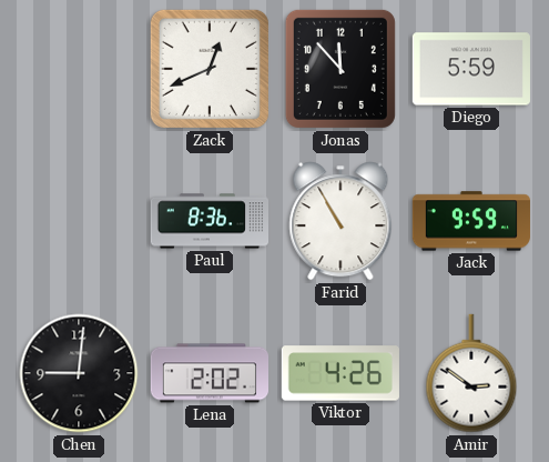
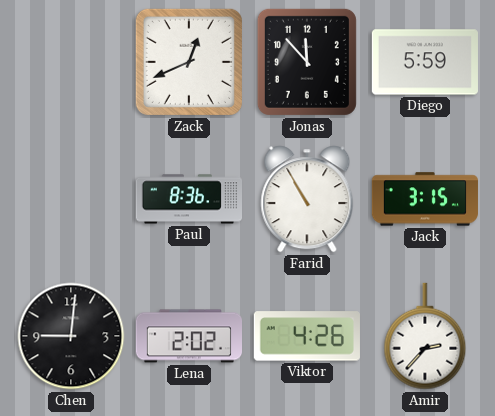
Jack: 9:59 -> 3:15
Amir: 2:51 -> 2:37
